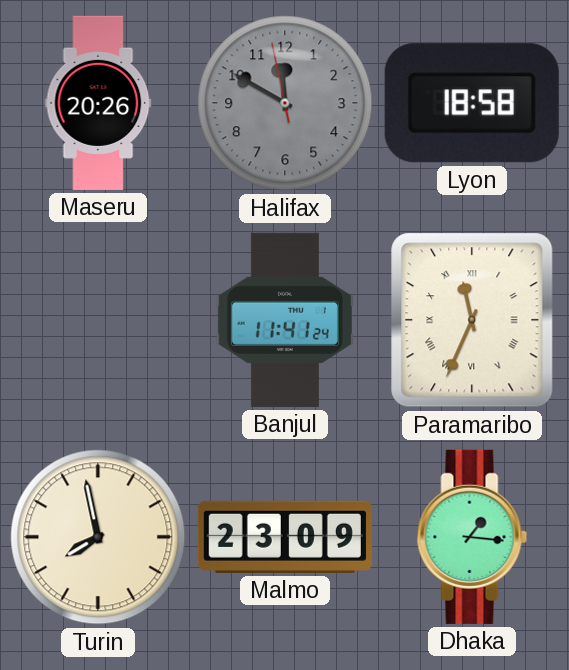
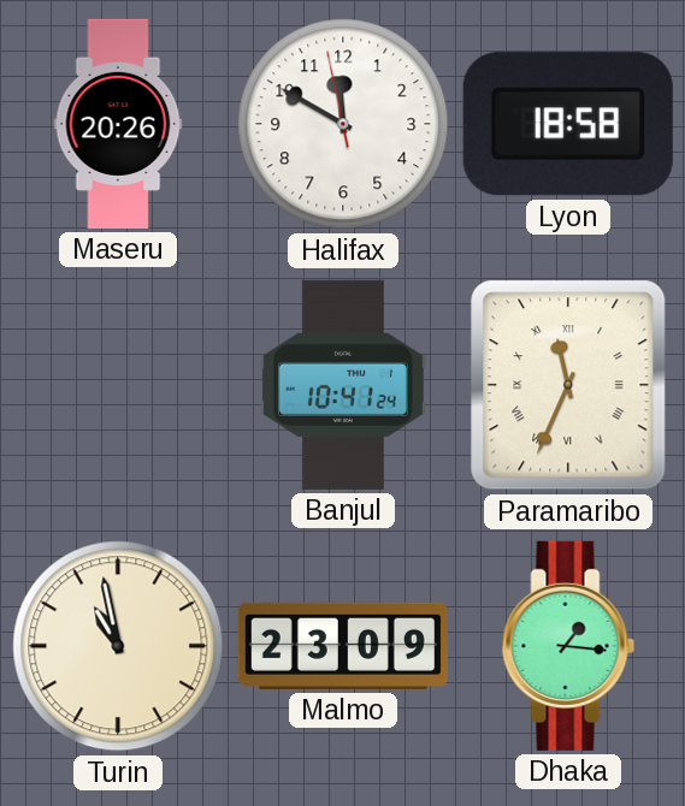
Halifax dial: grey -> white
Banjul: 11:41 -> 10:41
Turin: 7:58 -> 10:58
